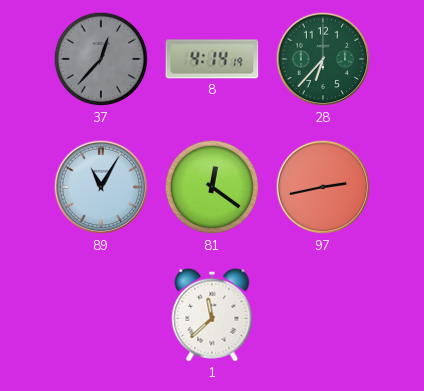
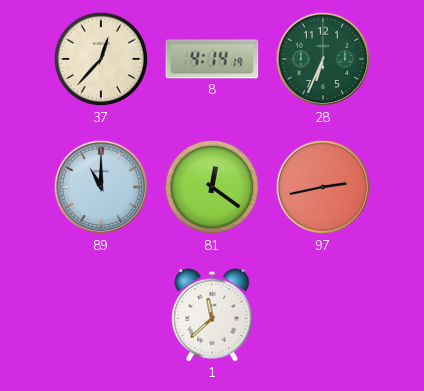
37 dial: grey -> cream
28: 6:37 -> 6:34
89: 11:05 -> 11:00
